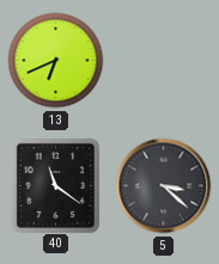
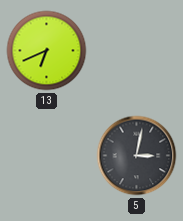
40: 11:21 -> none
5: 3:22 -> 3:02
